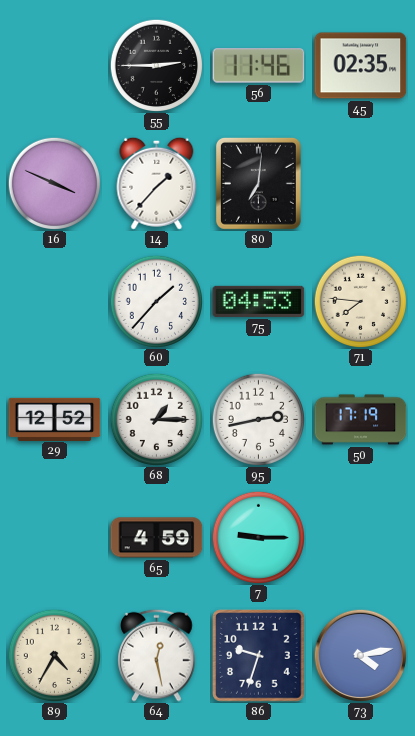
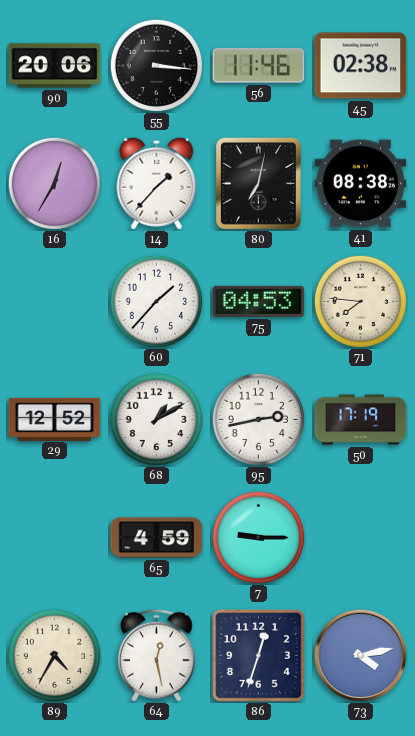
90: none -> 20:06
55: 2:45 -> 3:16
45: 02:35 -> 02:38
16: 3:49 -> 12:35
80: 7:01 -> 7:02
41: none -> 08:38
68: 1:15 -> 1:10
86: 9:33 -> 12:33
